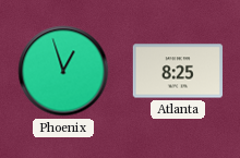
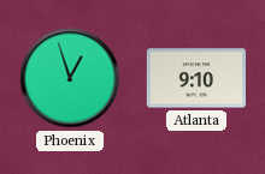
Atlanta: 8:25 -> 9:10
